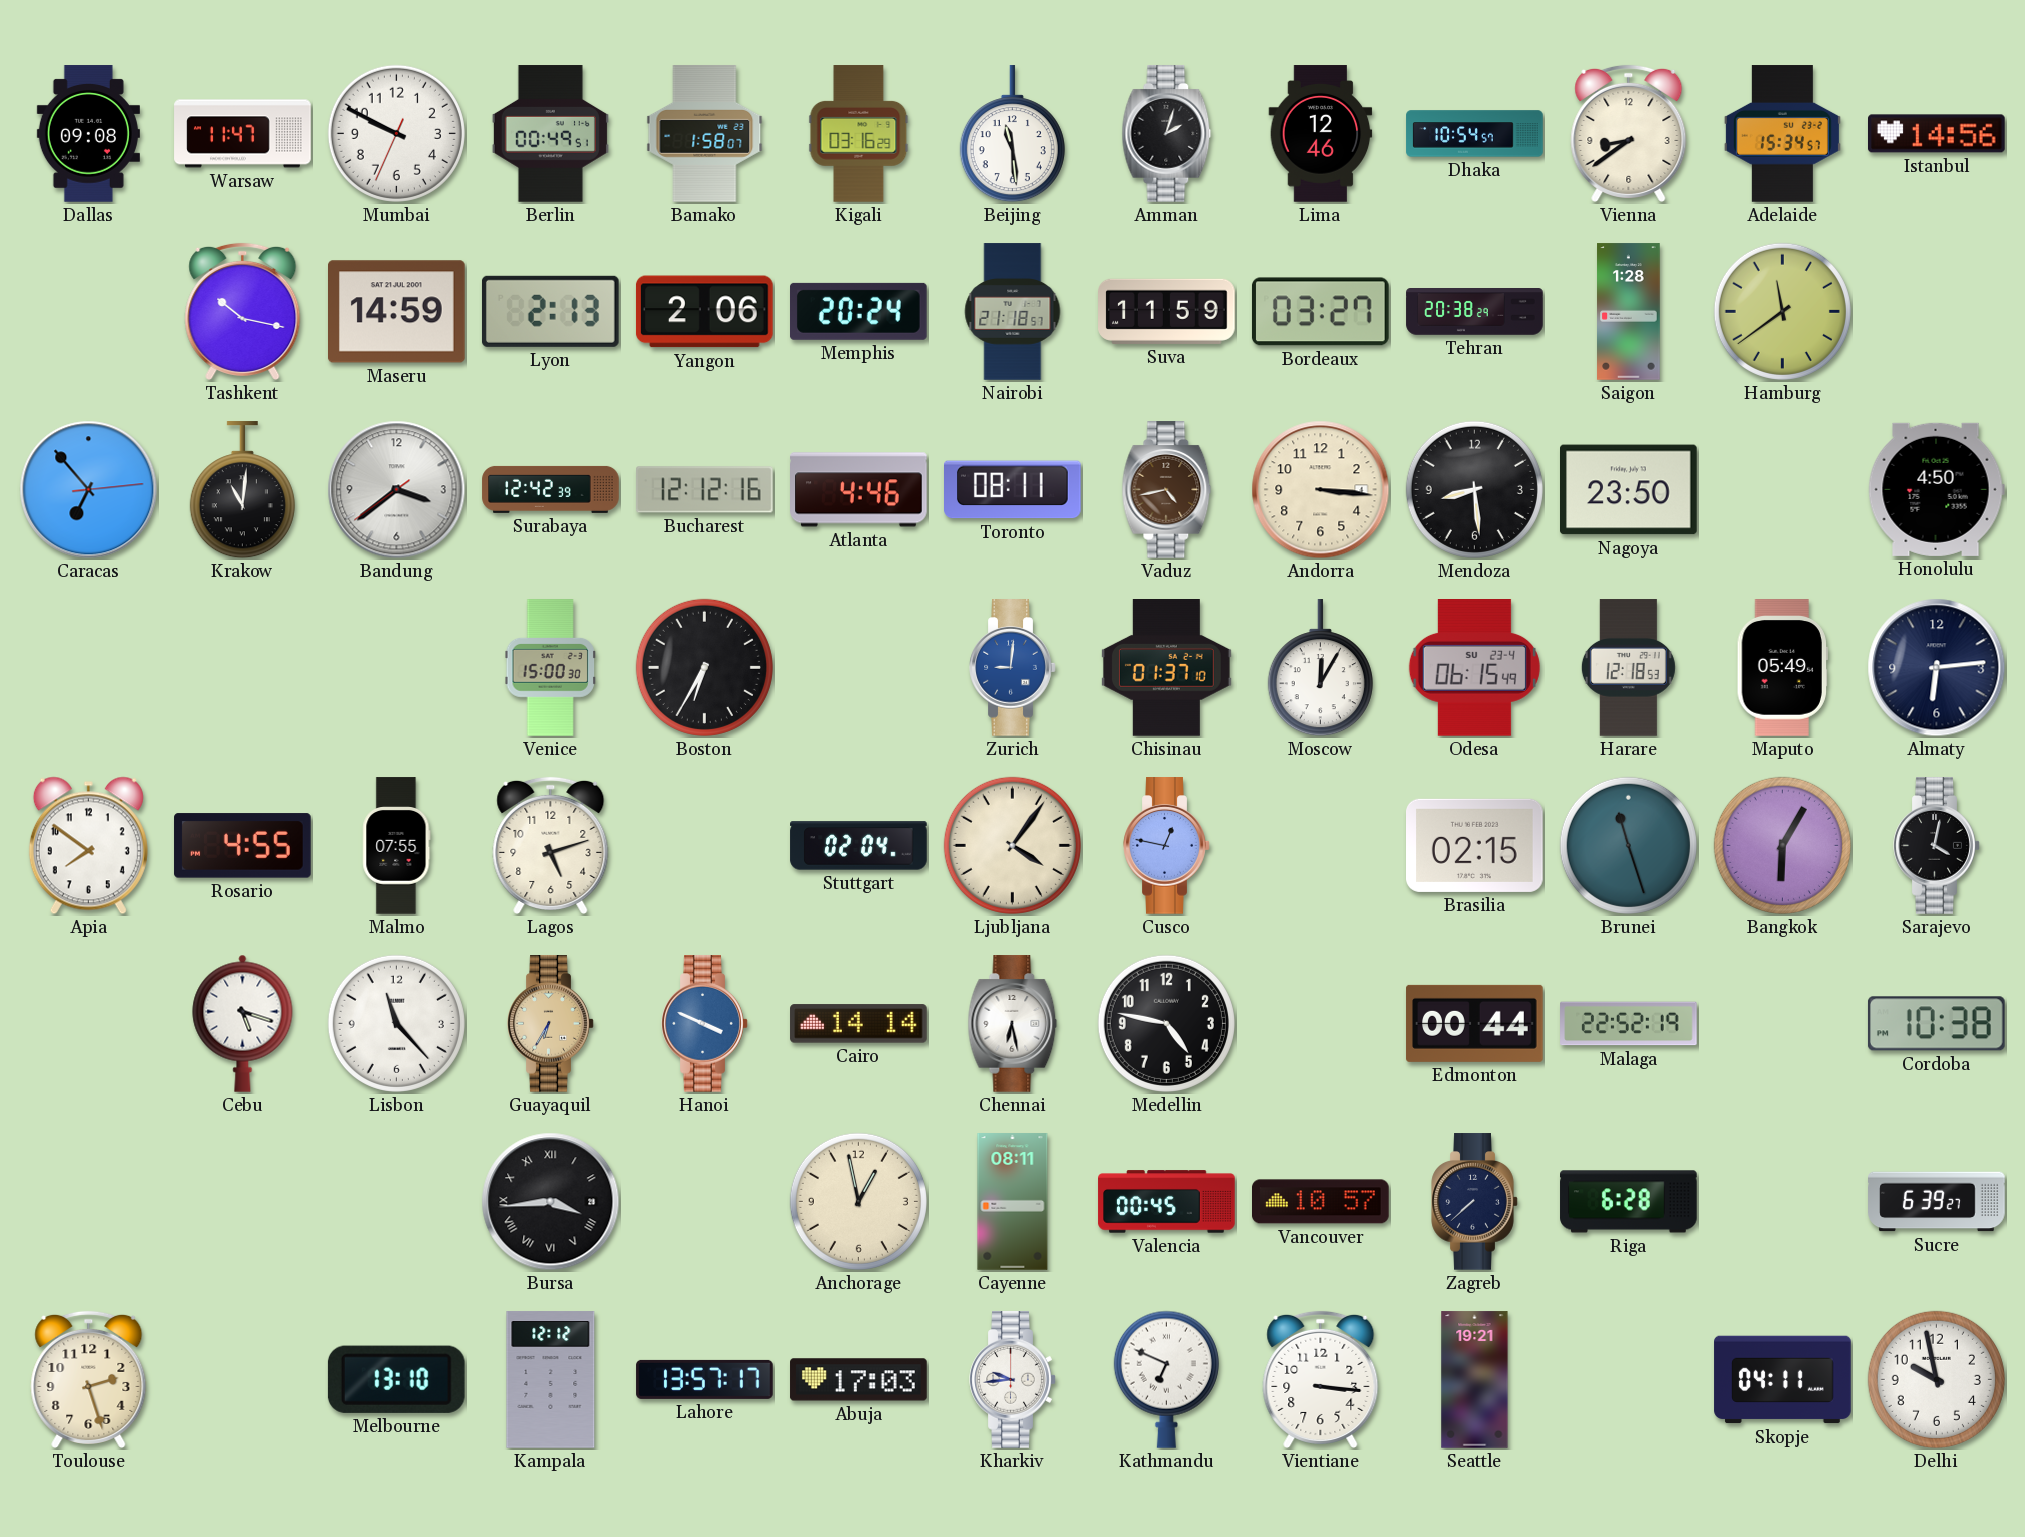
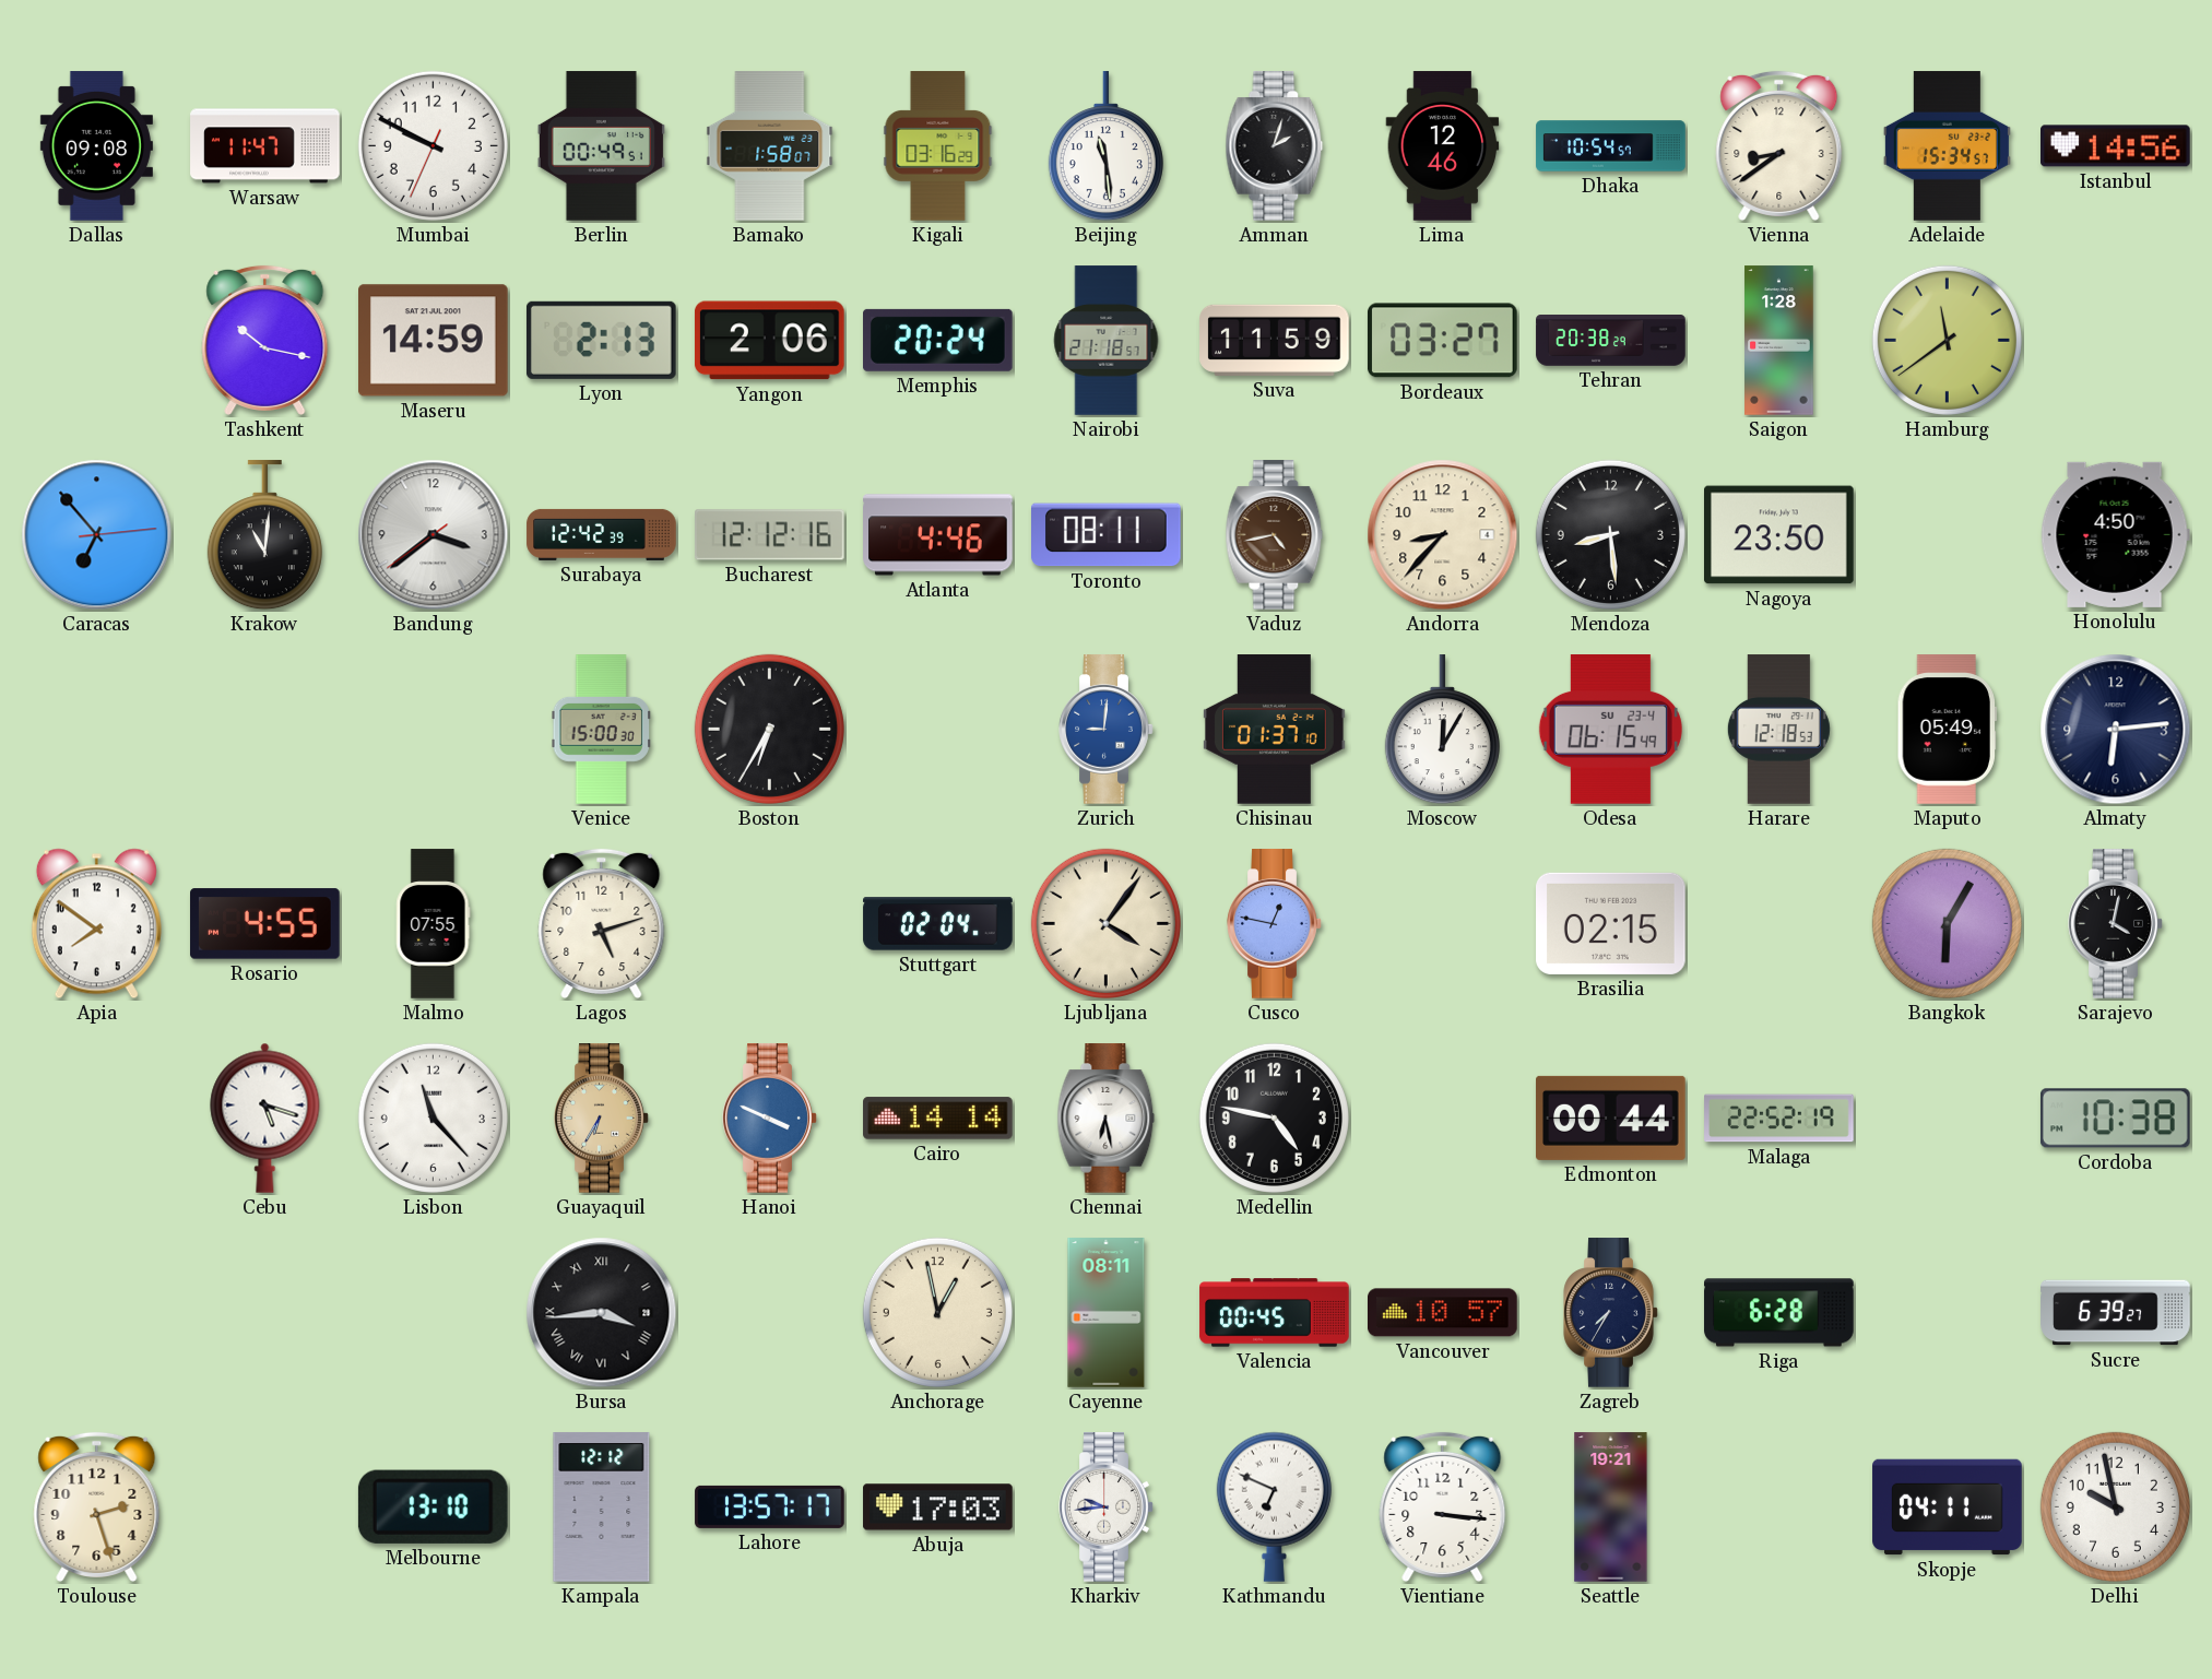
Andorra: 3:16 -> 8:37
Brunei: 11:27 -> none
Zagreb: 7:38 -> 7:35
